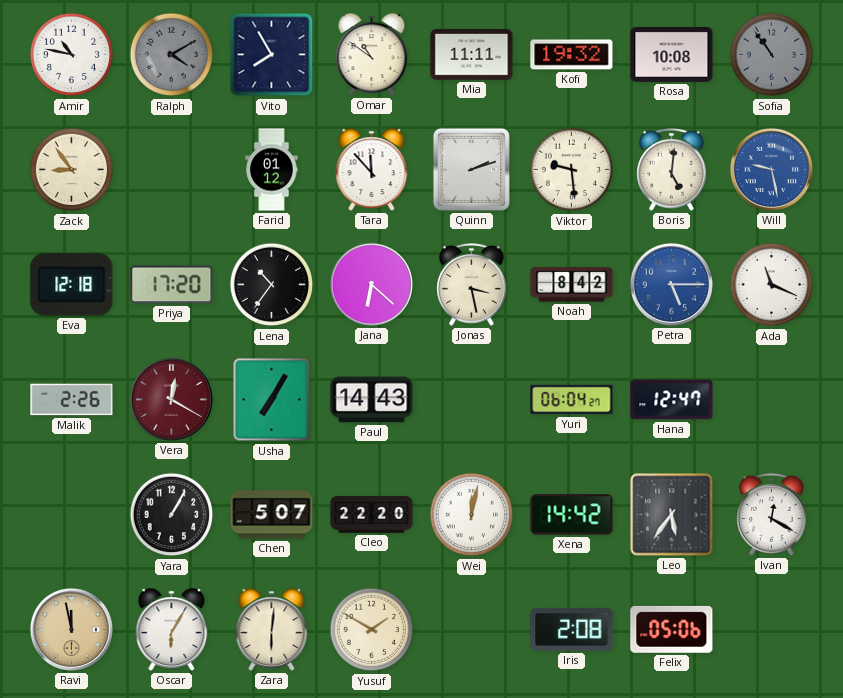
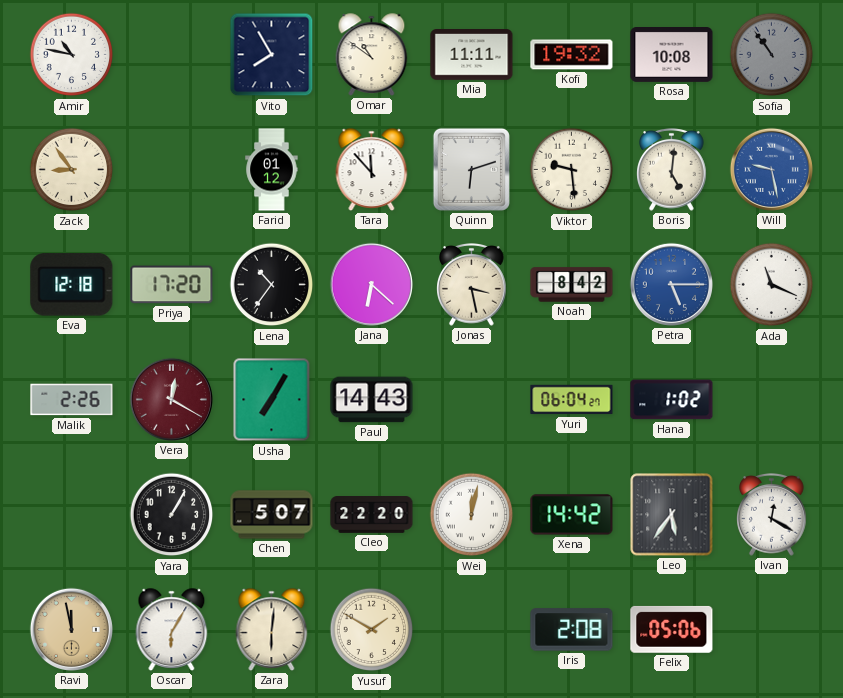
Ralph: 4:10 -> none
Quinn: 2:12 -> 6:12
Hana: 12:47 -> 1:02
